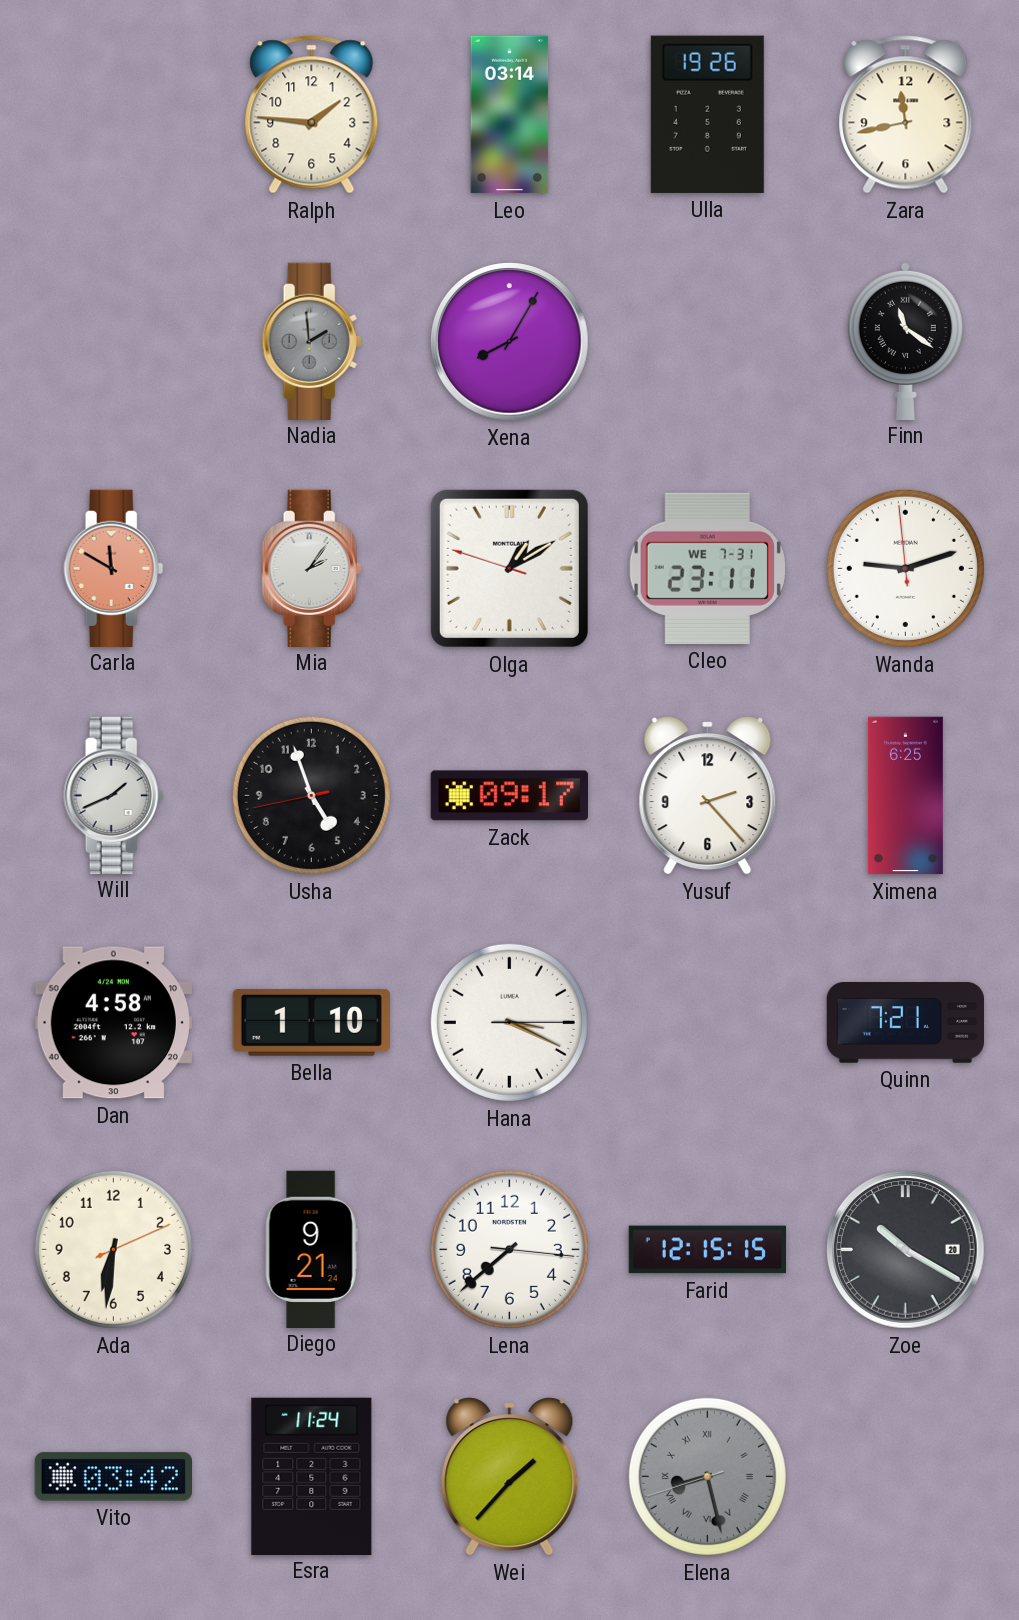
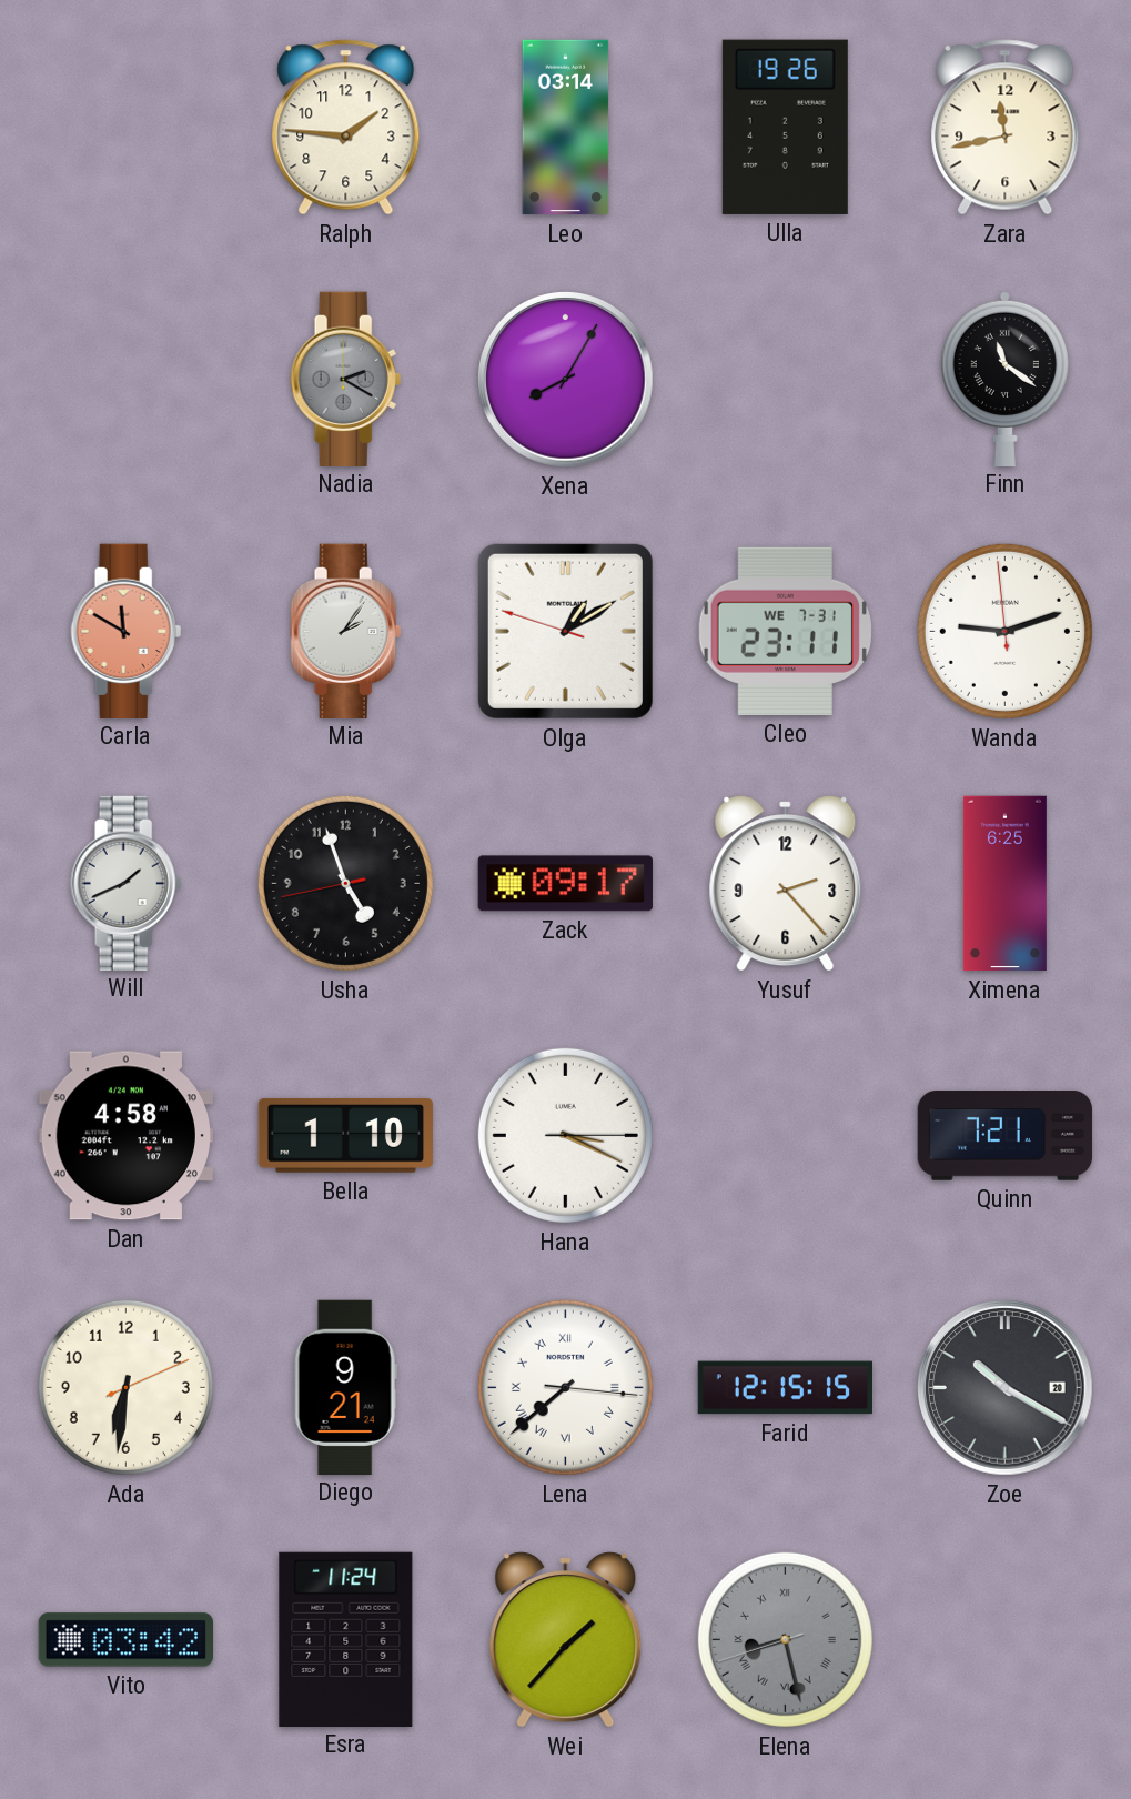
Nadia: 1:59 -> 2:20
Lena numerals: Arabic -> Roman
